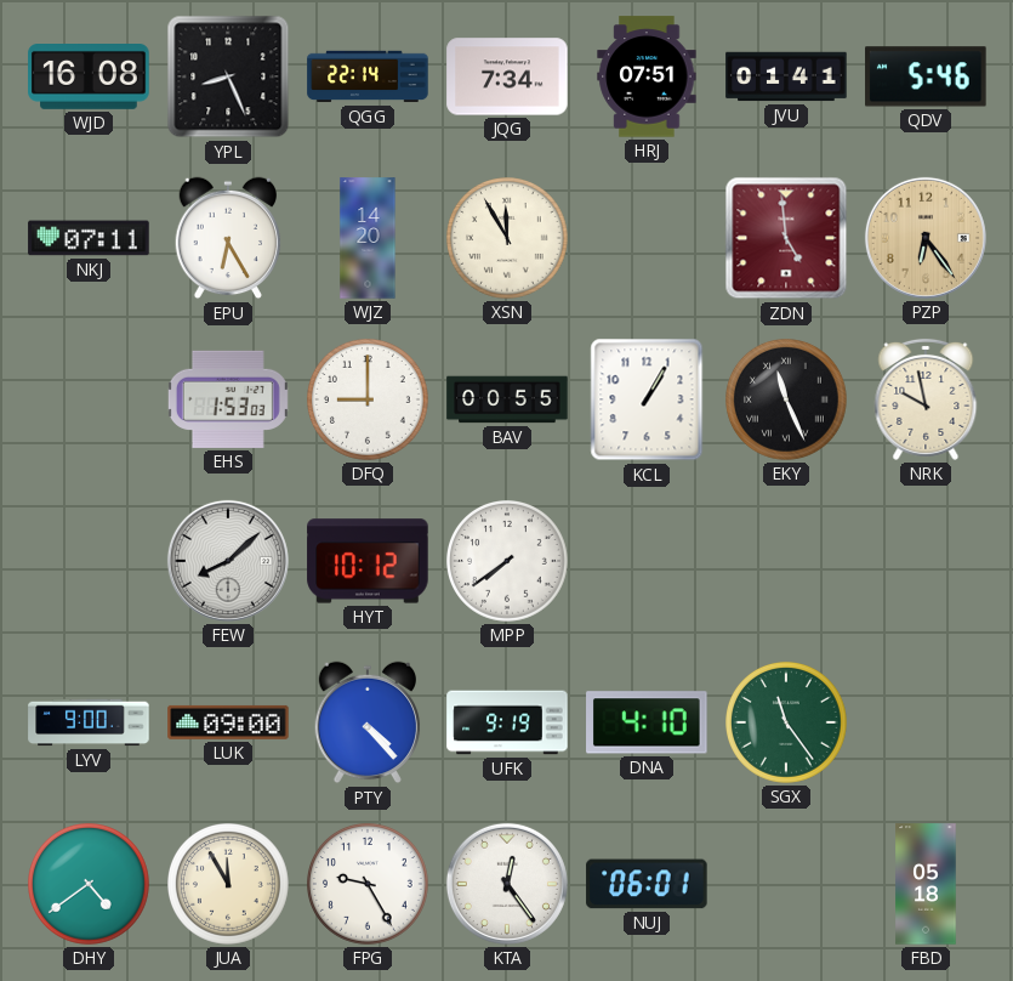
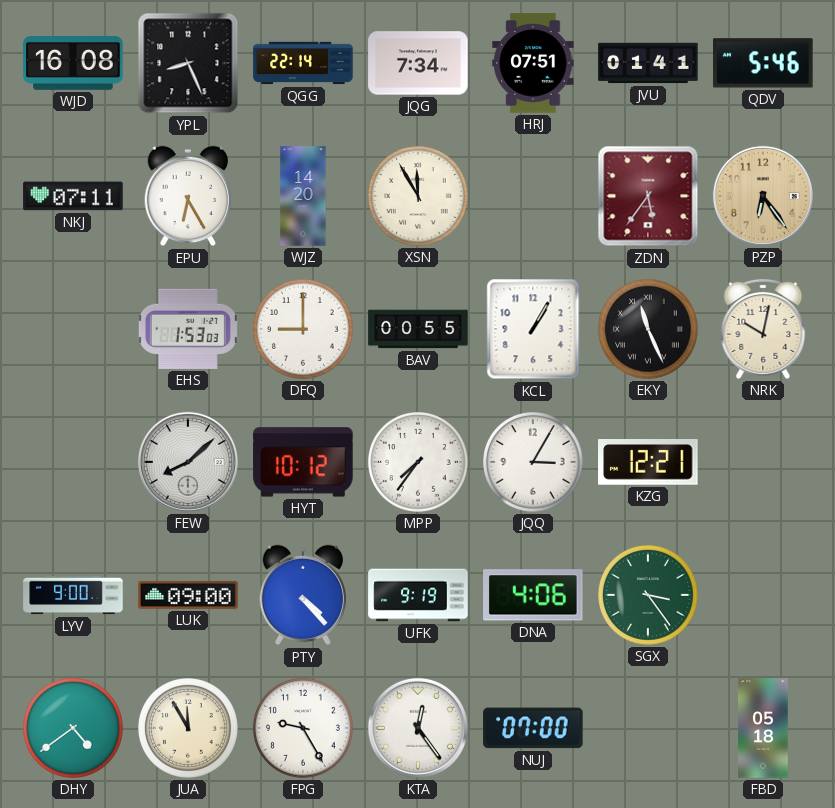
ZDN: 4:59 -> 5:36
NRK: 9:58 -> 10:02
MPP: 7:39 -> 7:36
JQQ: none -> 3:05
KZG: none -> 12:21
DNA: 4:10 -> 4:06
SGX: 11:24 -> 3:24
NUJ: 06:01 -> 07:00
